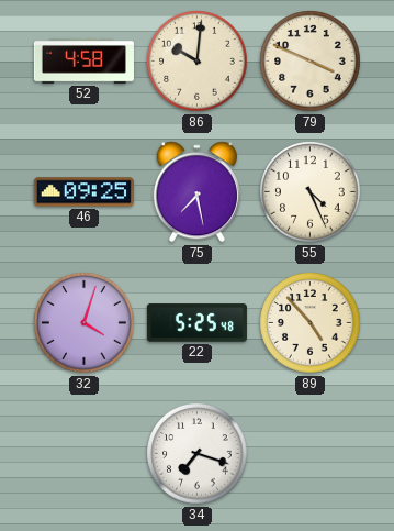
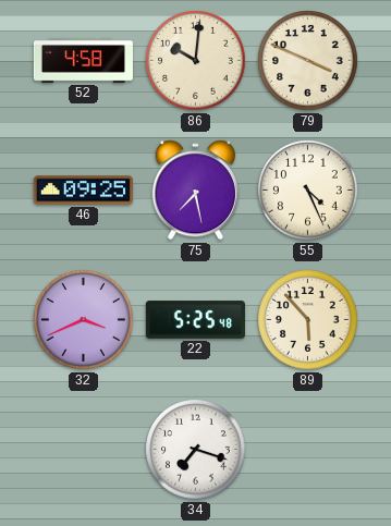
32: 4:03 -> 3:41
89: 4:53 -> 5:53
